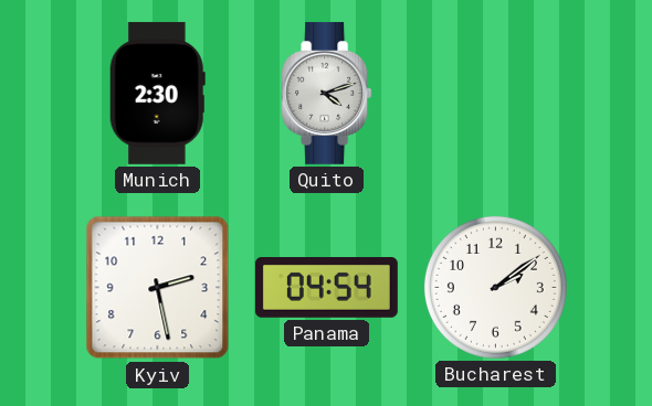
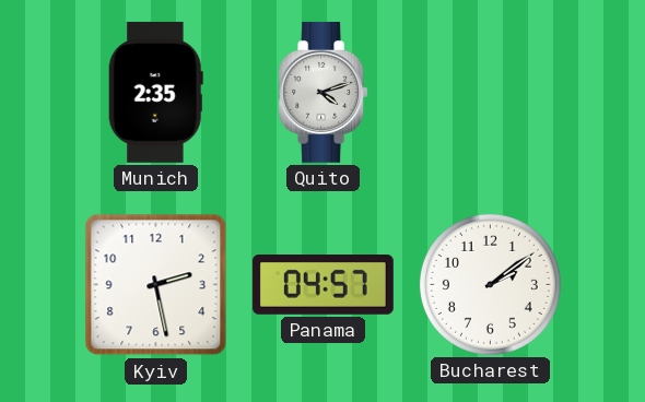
Munich: 2:30 -> 2:35
Panama: 04:54 -> 04:57
